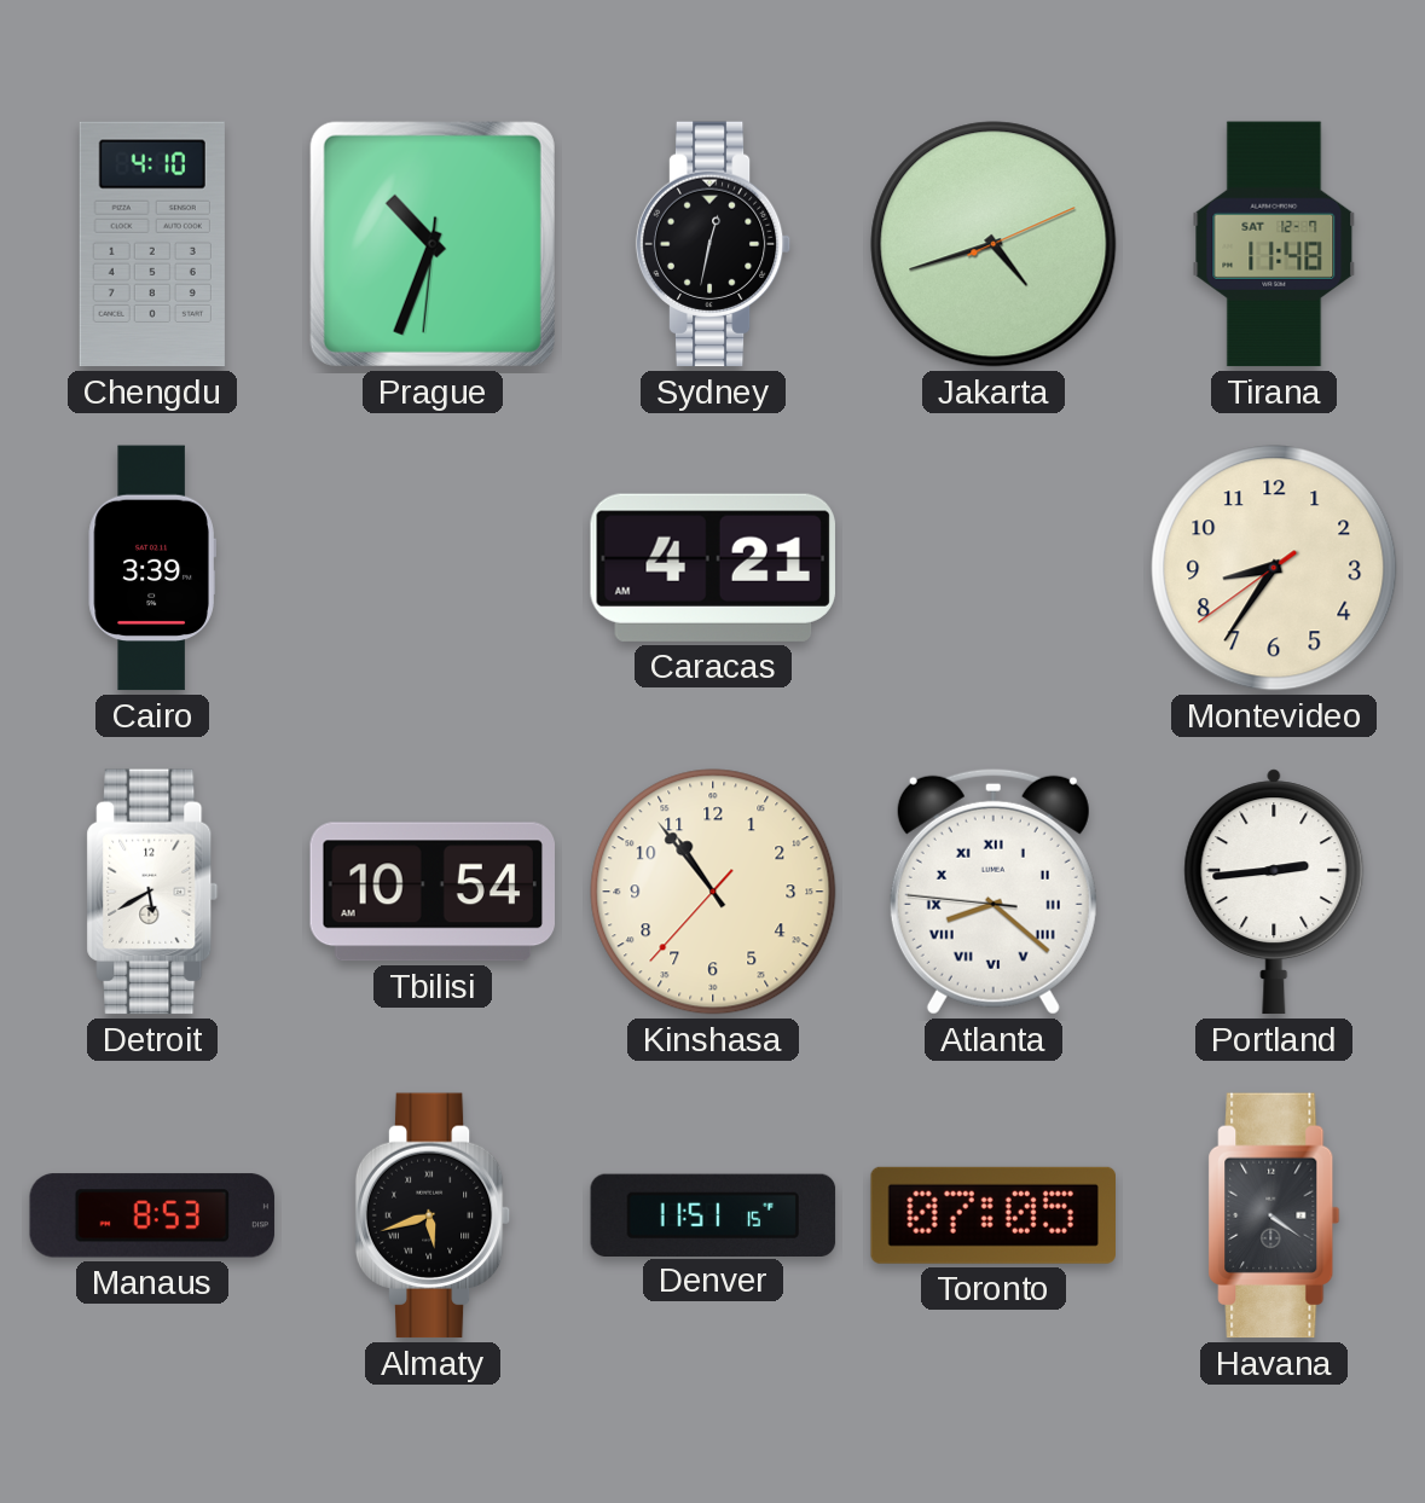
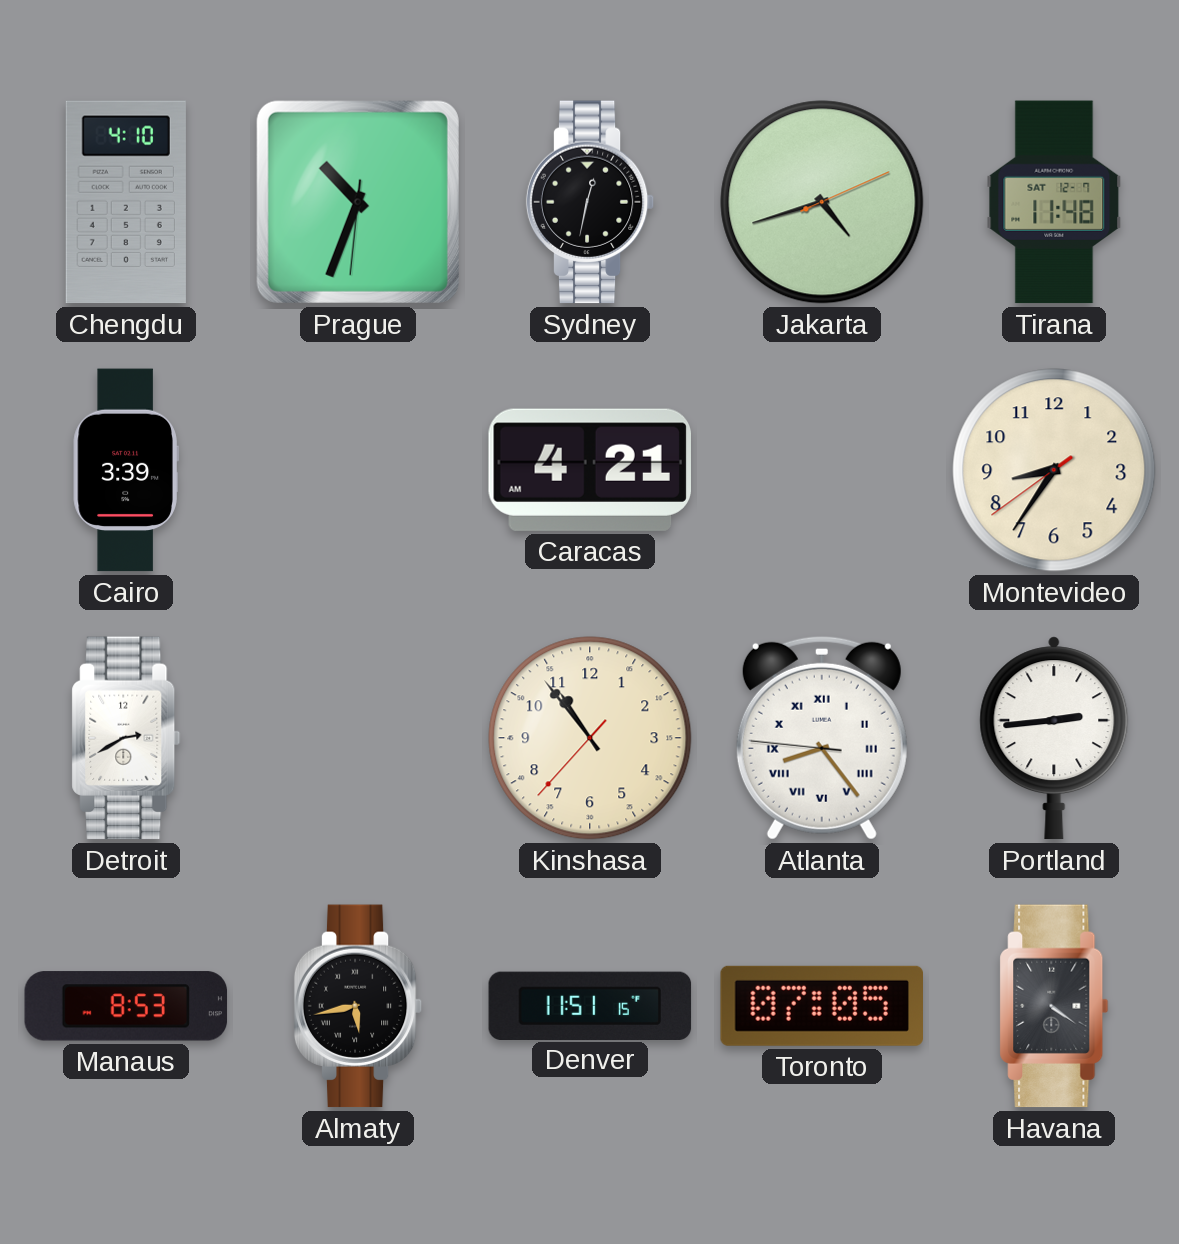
Detroit: 5:40 -> 2:40
Tbilisi: 10:54 -> none
Atlanta: 8:21 -> 8:23
Almaty: 5:42 -> 5:43
